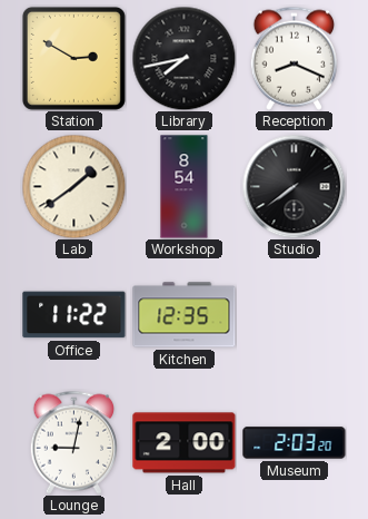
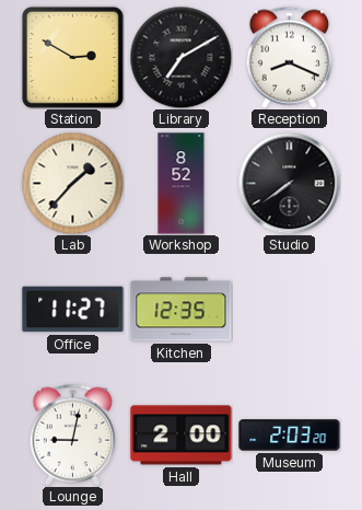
Library: 7:43 -> 7:10
Lab: 1:39 -> 1:37
Workshop: 8:54 -> 8:52
Office: 11:22 -> 11:27
